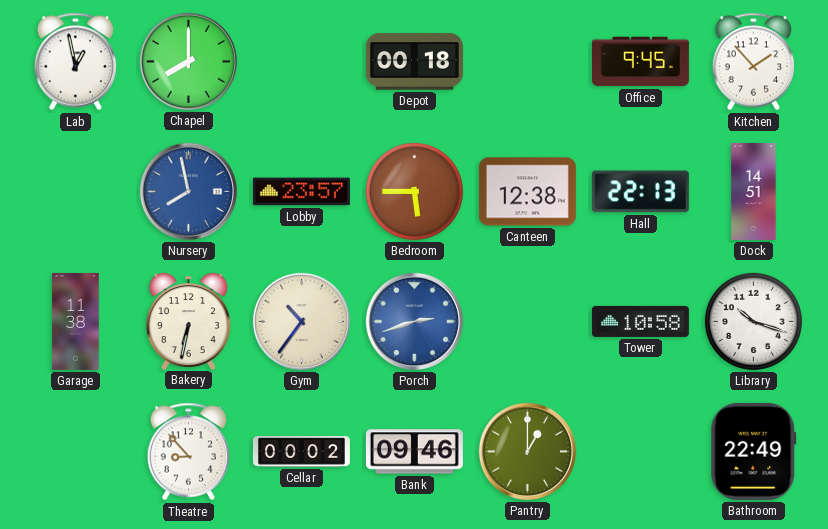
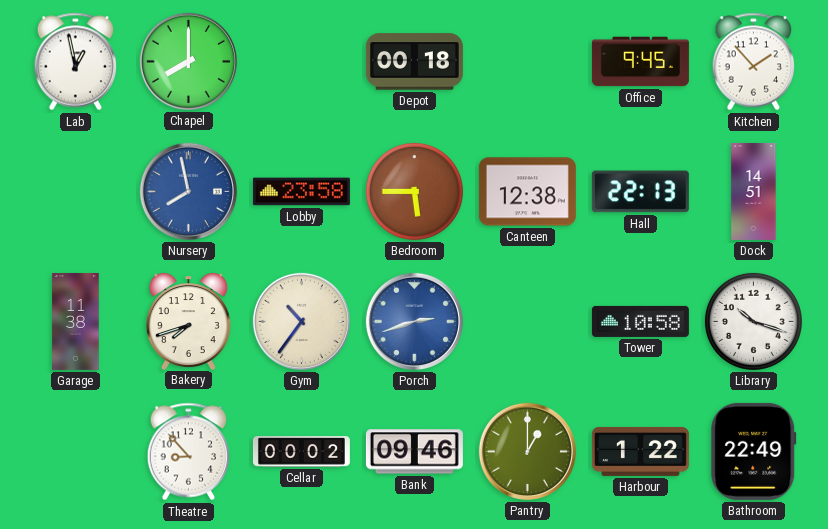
Lobby: 23:57 -> 23:58
Bakery: 6:32 -> 7:42
Harbour: none -> 1:22
